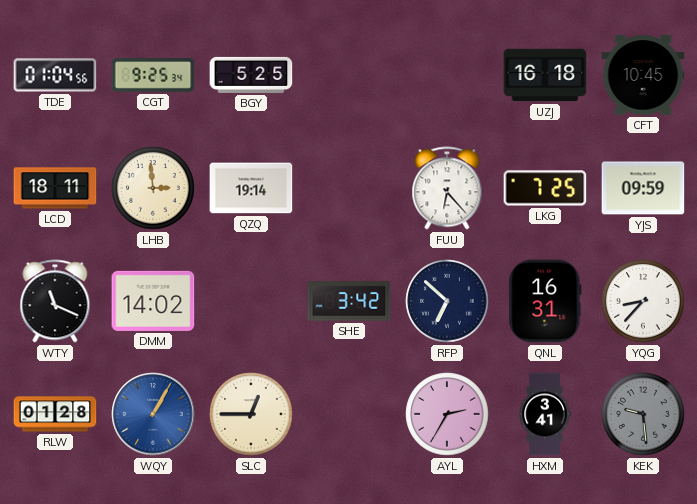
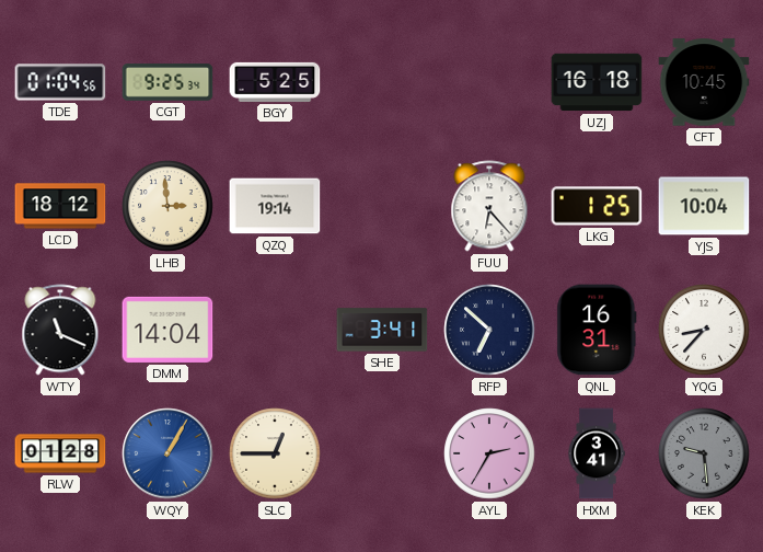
LCD: 18:11 -> 18:12
LKG: 7:25 -> 1:25
YJS: 09:59 -> 10:04
DMM: 14:02 -> 14:04
SHE: 3:42 -> 3:41
